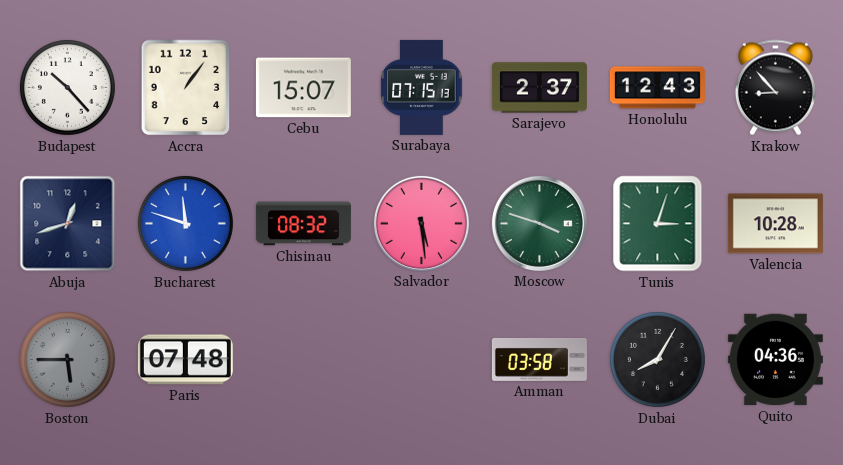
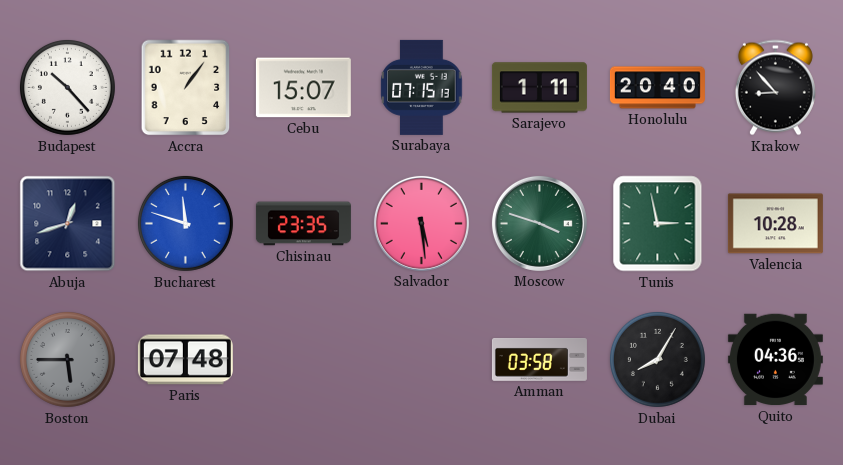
Sarajevo: 2:37 -> 1:11
Honolulu: 12:43 -> 20:40
Chisinau: 08:32 -> 23:35
Tunis: 3:03 -> 2:58
